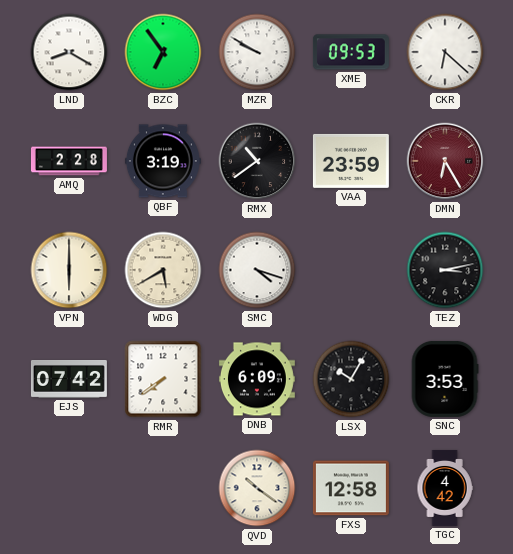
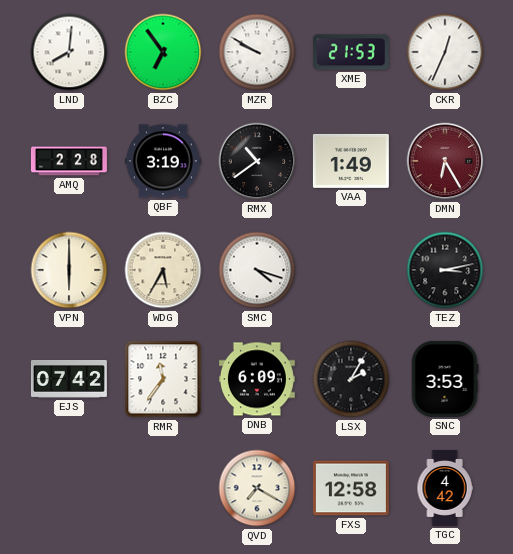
LND: 8:20 -> 8:01
XME: 09:53 -> 21:53
CKR: 6:22 -> 12:34
VAA: 23:59 -> 1:49
WDG: 5:40 -> 5:35
RMR: 7:39 -> 11:36
LSX: 10:05 -> 2:05
QVD: 10:21 -> 7:20
